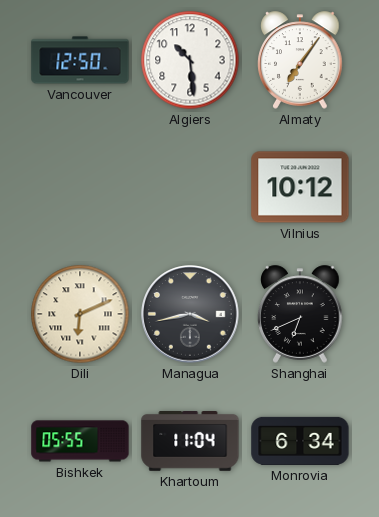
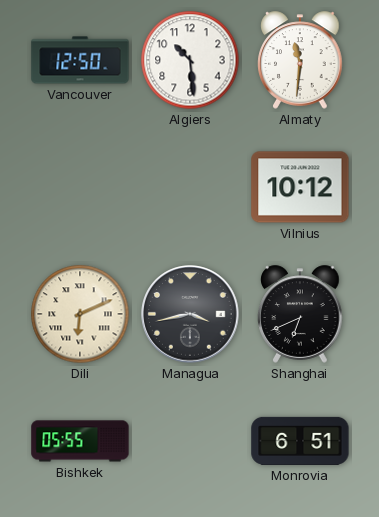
Almaty: 7:06 -> 11:31
Khartoum: 11:04 -> none
Monrovia: 6:34 -> 6:51
